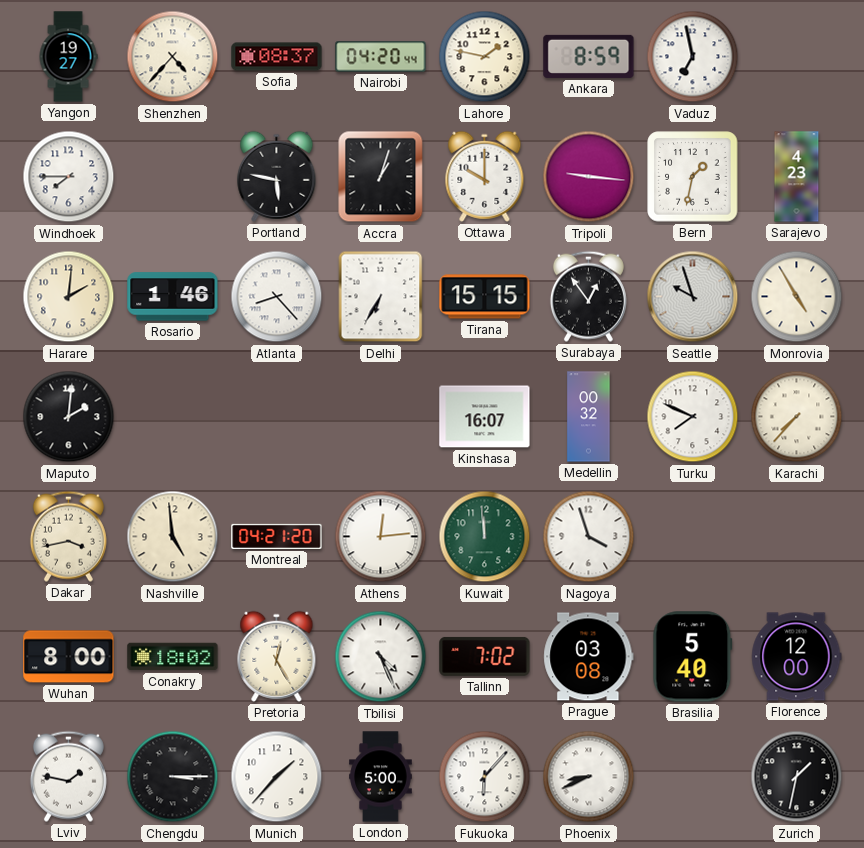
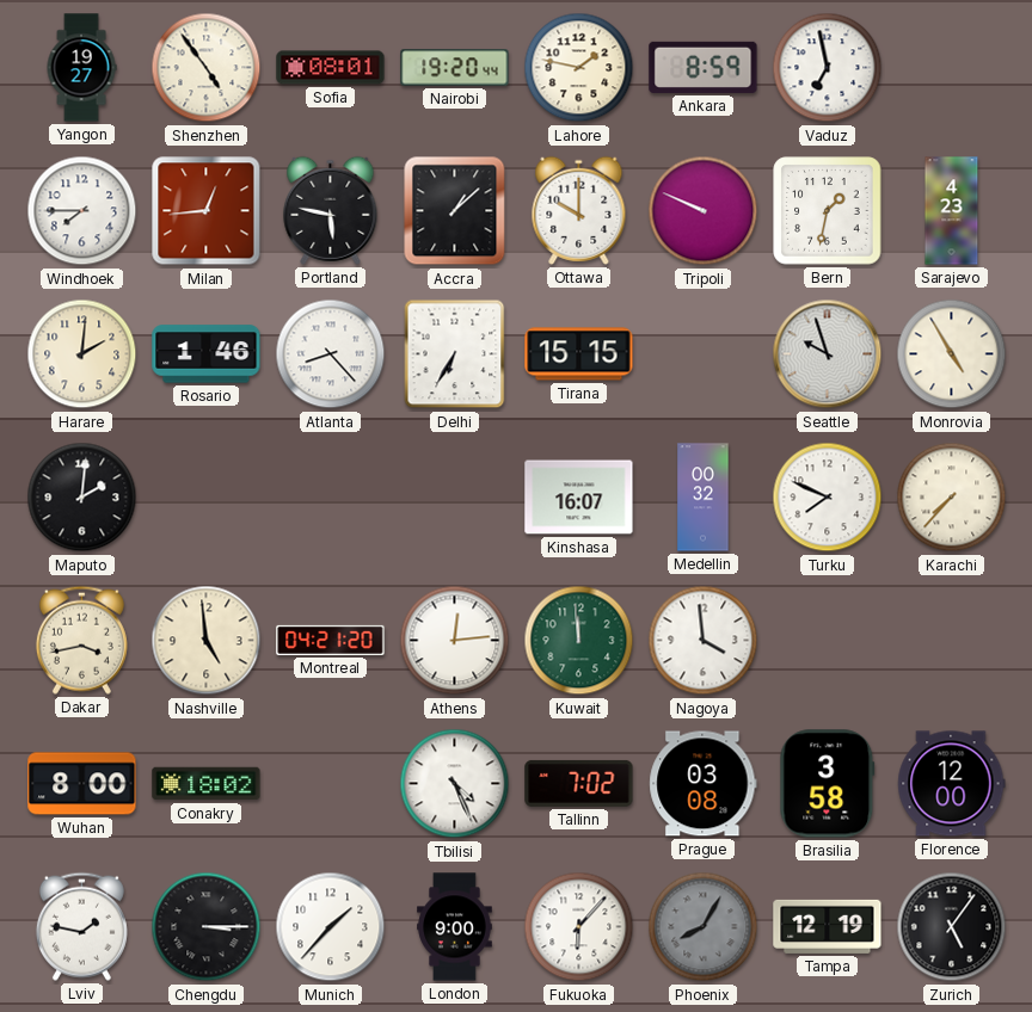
Shenzhen: 4:37 -> 4:54
Sofia: 08:37 -> 08:01
Nairobi: 04:20 -> 19:20
Milan: none -> 12:44
Accra: 1:03 -> 1:08
Tripoli: 9:16 -> 9:49
Surabaya: 12:54 -> none
Nagoya: 3:57 -> 3:59
Pretoria: 12:25 -> none
Brasilia: 5:40 -> 3:58
London: 5:00 -> 9:00
Phoenix: 8:41 -> 8:05
Phoenix dial: white -> grey
Tampa: none -> 12:19
Zurich: 1:32 -> 5:06
